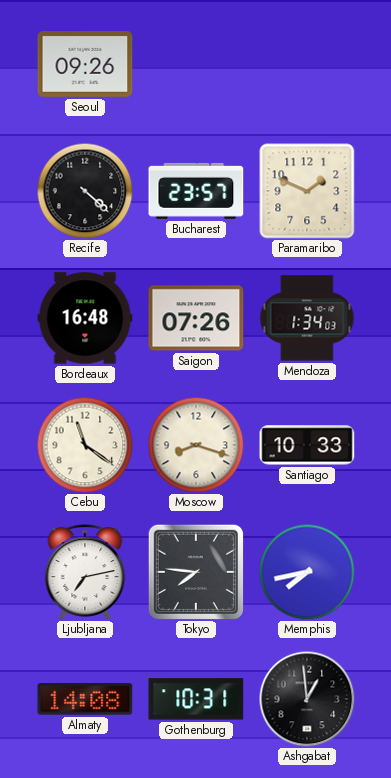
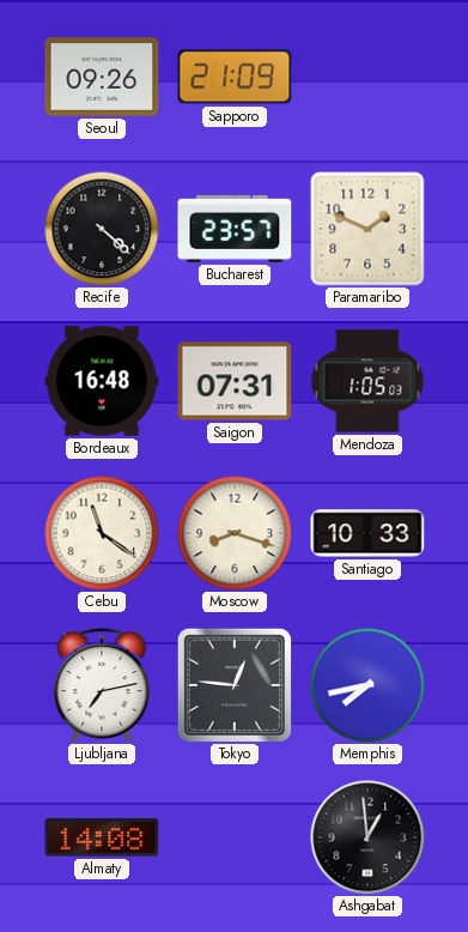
Sapporo: none -> 21:09
Saigon: 07:26 -> 07:31
Mendoza: 1:34 -> 1:05
Tokyo: 7:46 -> 12:46
Gothenburg: 10:31 -> none
